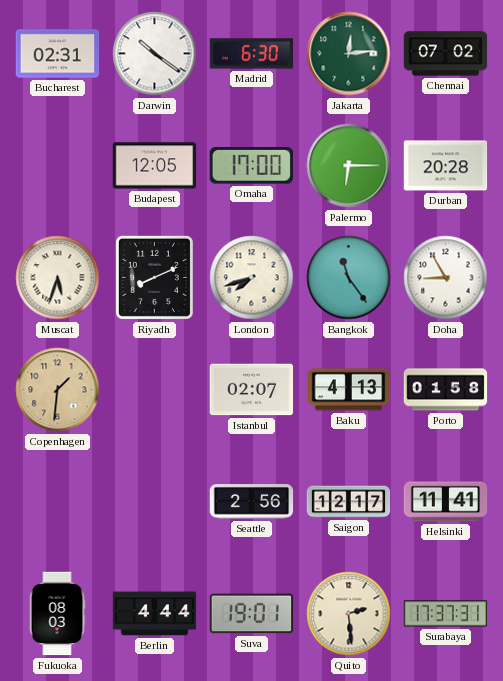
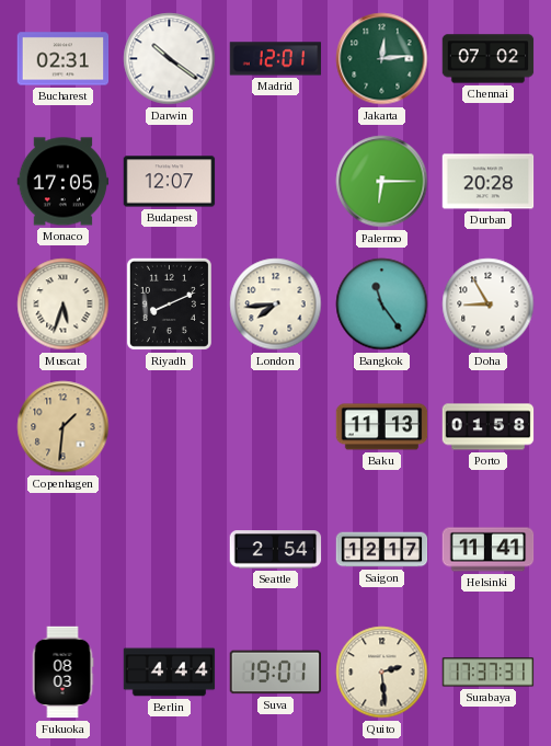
Madrid: 6:30 -> 12:01
Monaco: none -> 17:05
Budapest: 12:05 -> 12:07
Omaha: 17:00 -> none
London: 7:42 -> 7:44
Istanbul: 02:07 -> none
Baku: 4:13 -> 11:13
Seattle: 2:56 -> 2:54
